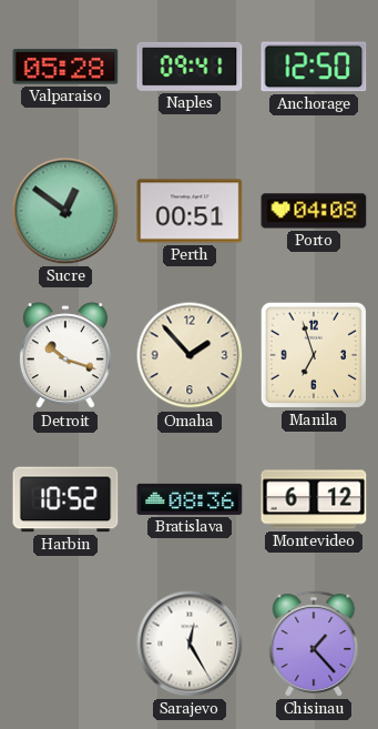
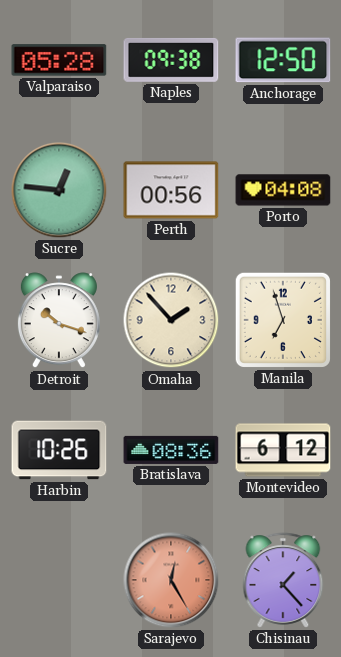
Naples: 09:41 -> 09:38
Sucre: 12:51 -> 12:46
Perth: 00:51 -> 00:56
Harbin: 10:52 -> 10:26
Sarajevo dial: white -> salmon
